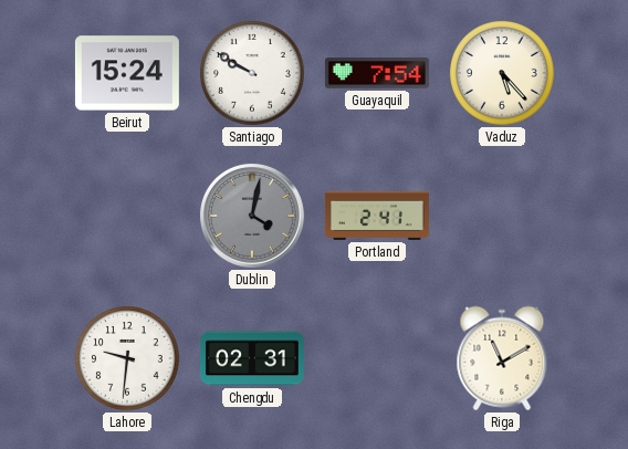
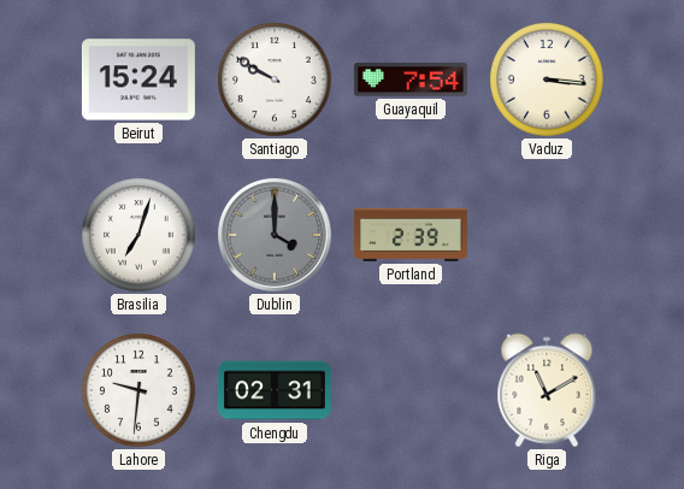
Vaduz: 5:23 -> 3:16
Brasilia: none -> 7:03
Dublin: 4:02 -> 4:00
Portland: 2:41 -> 2:39
